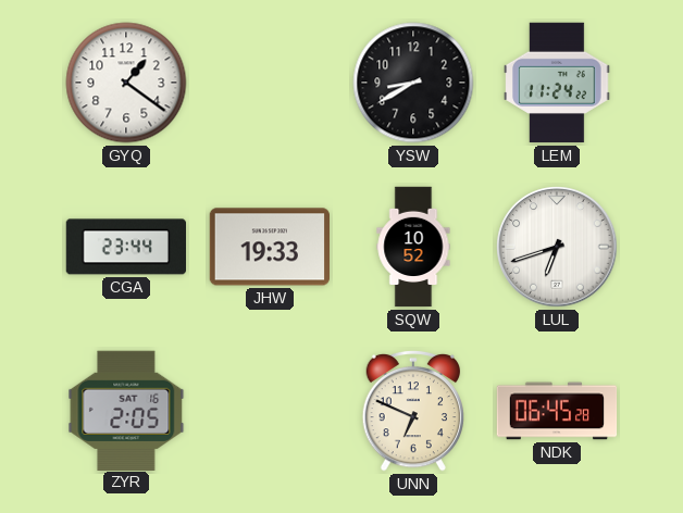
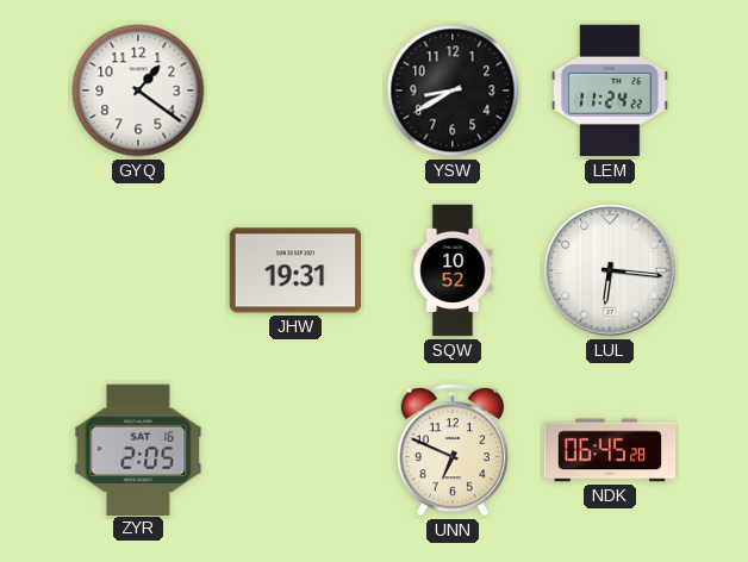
CGA: 23:44 -> none
JHW: 19:33 -> 19:31
LUL: 6:42 -> 6:16
